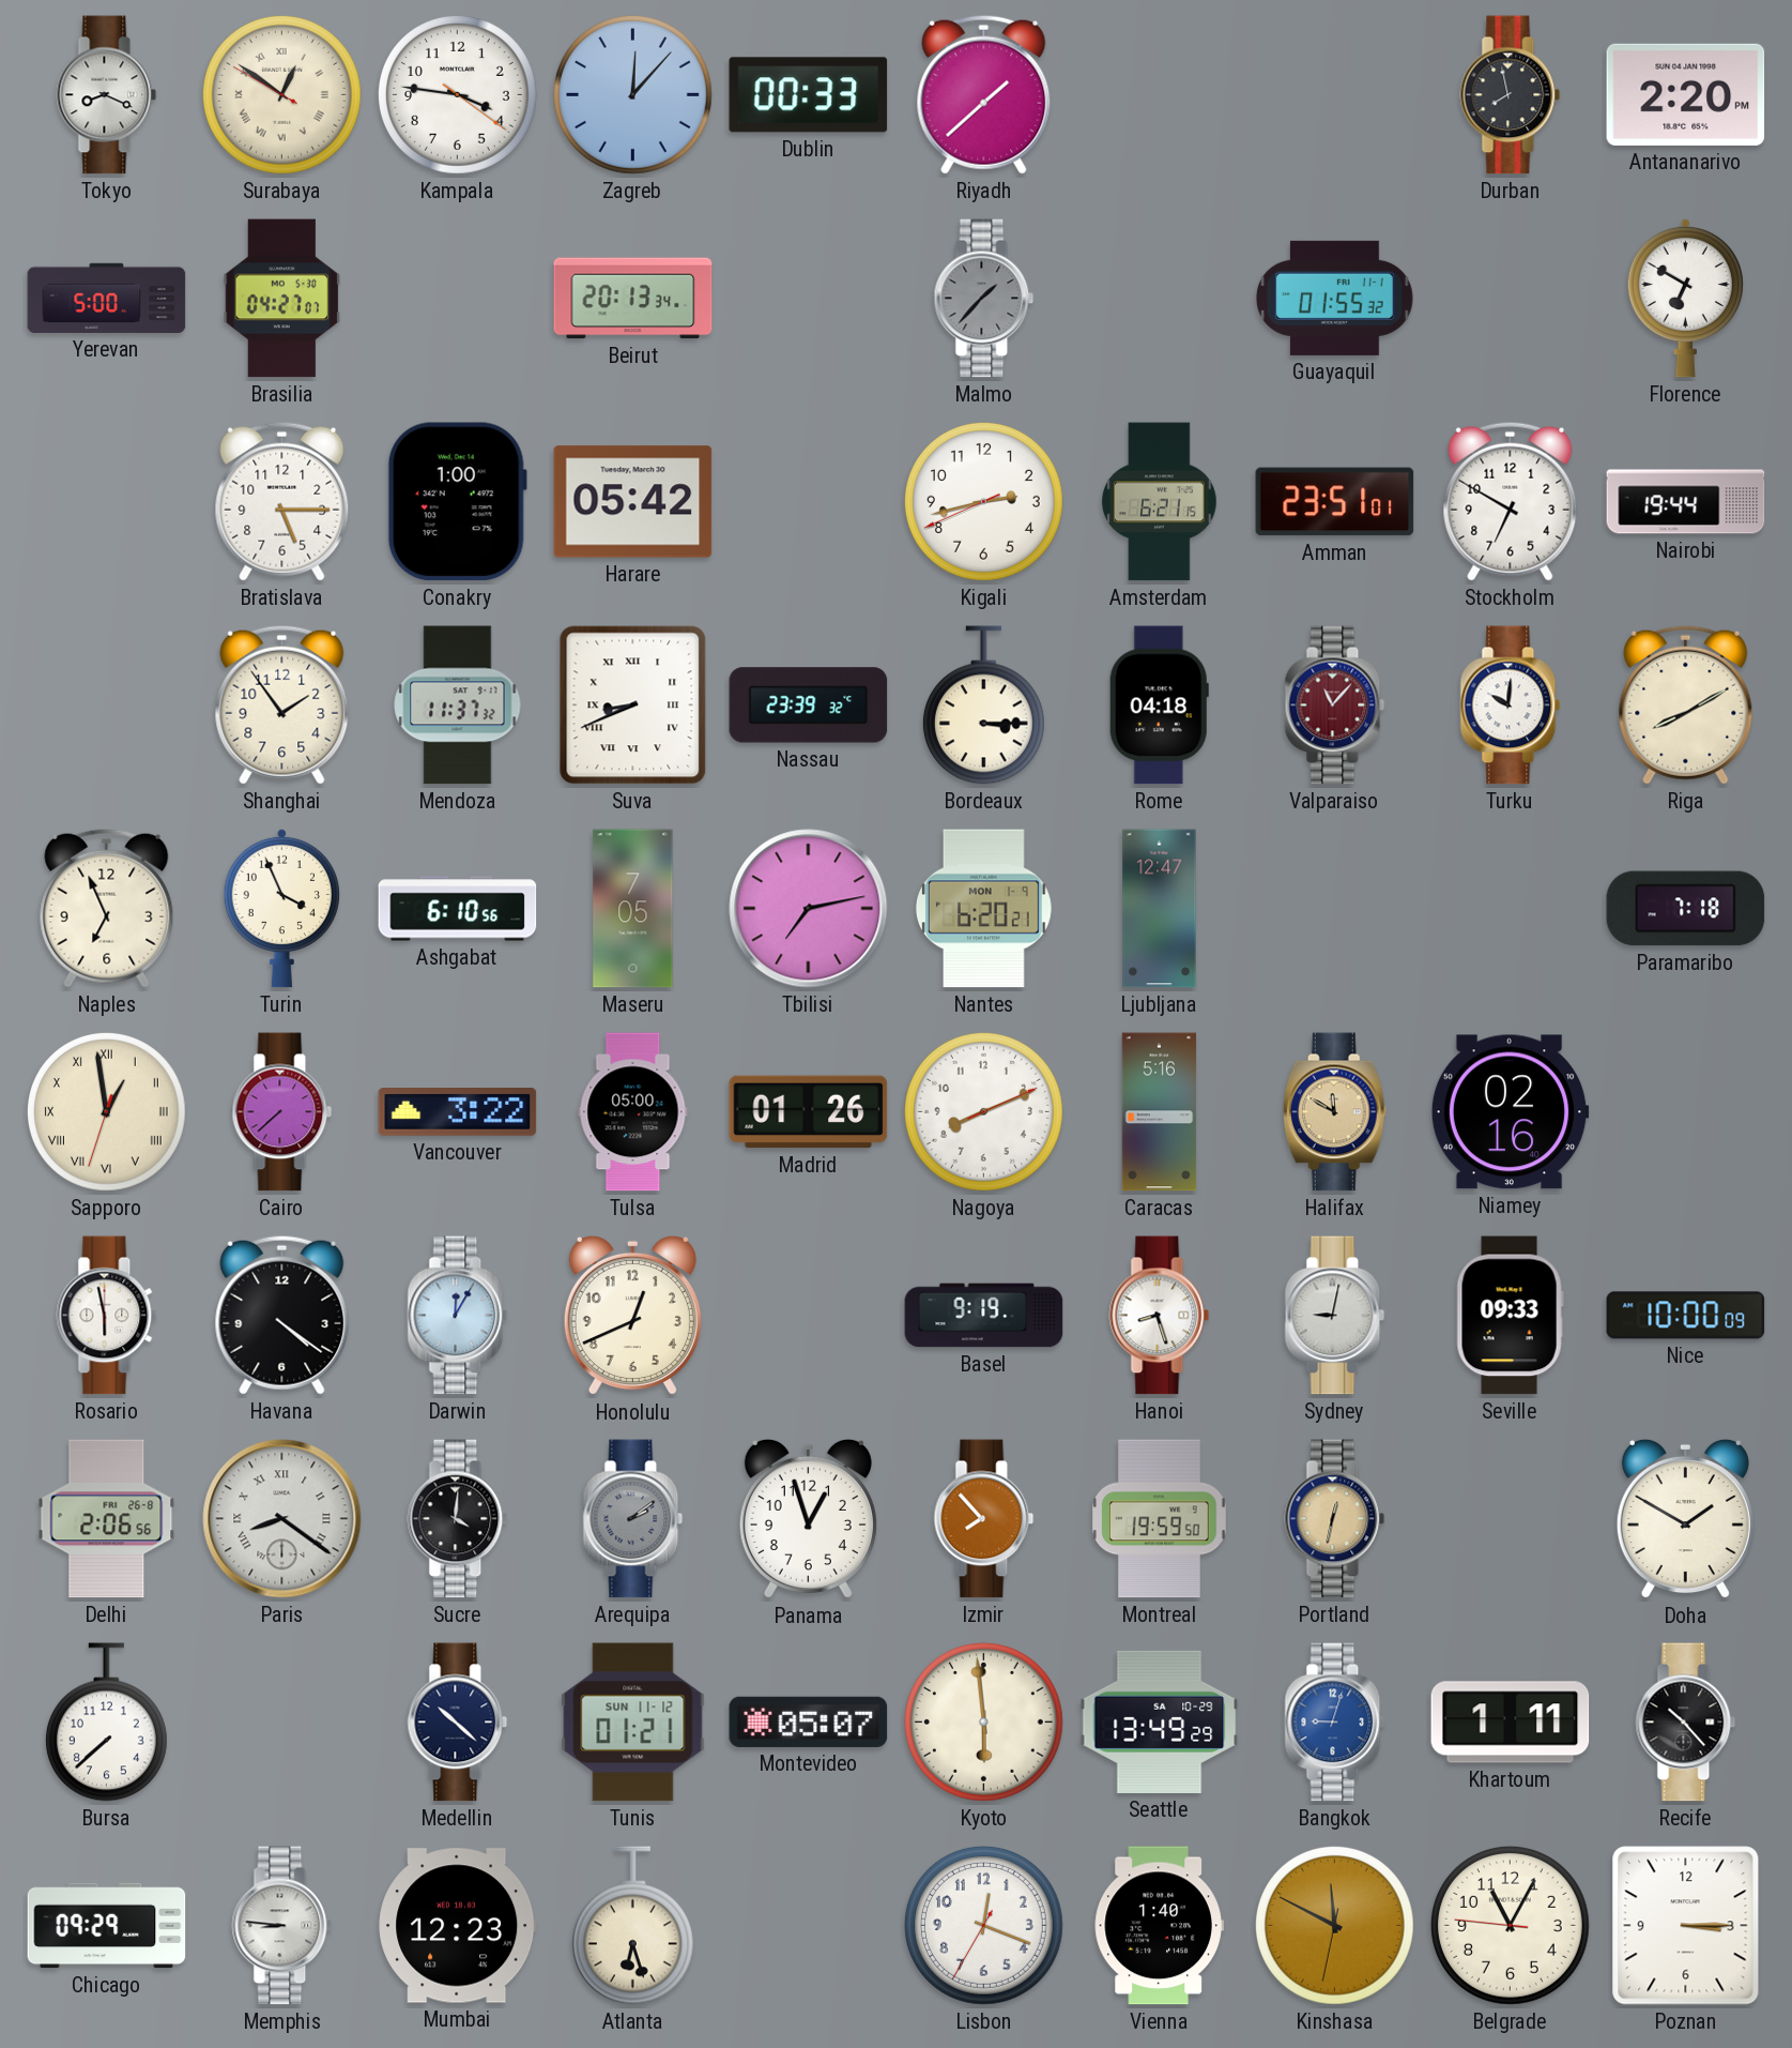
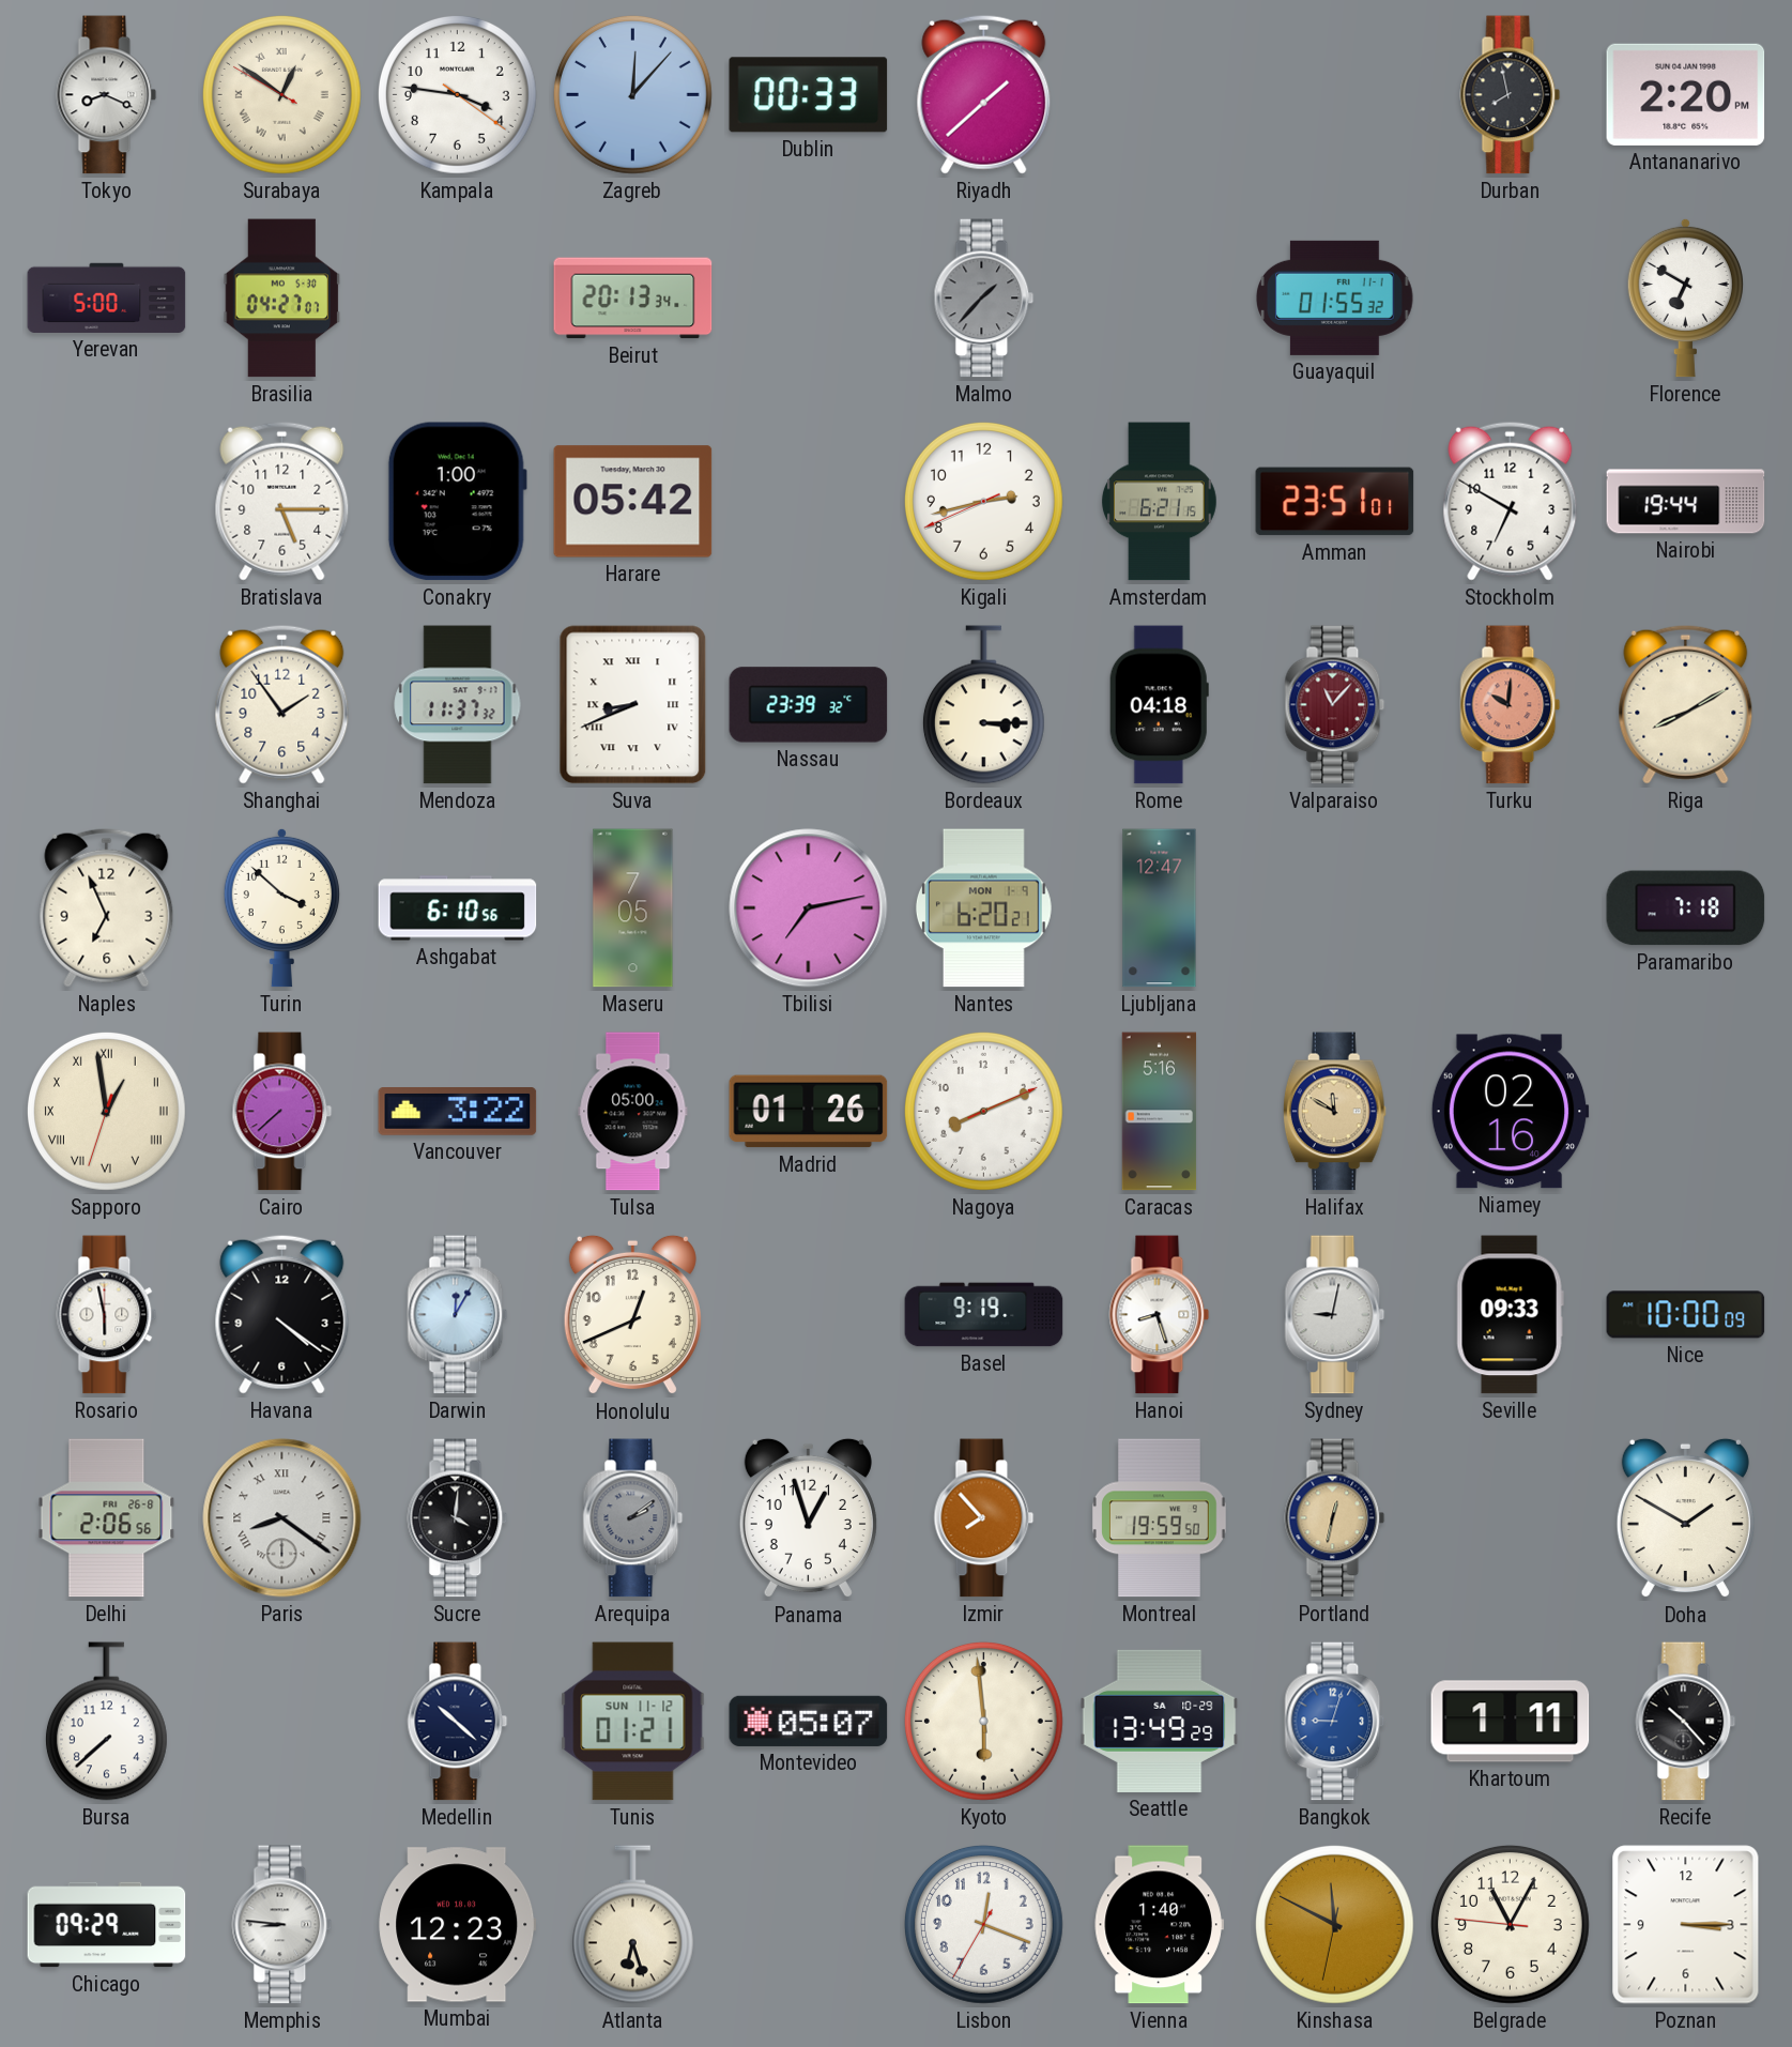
Turku dial: white -> salmon
Turin: 3:56 -> 3:52
